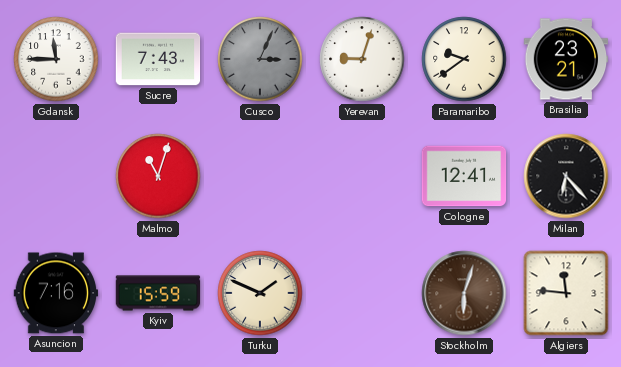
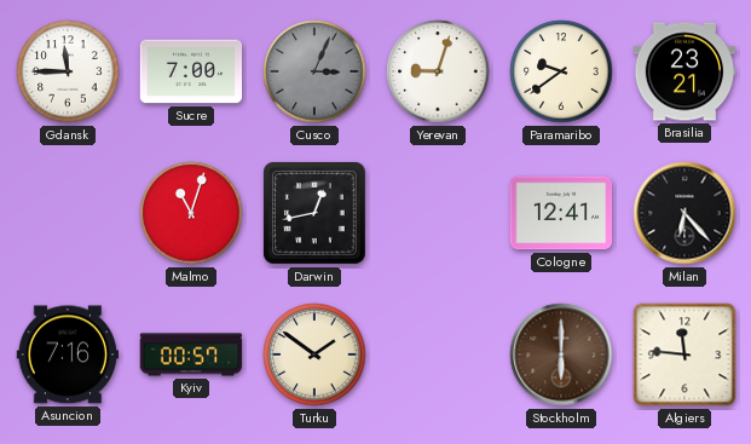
Sucre: 7:43 -> 7:00
Darwin: none -> 12:43
Kyiv: 15:59 -> 00:57
Turku: 1:49 -> 1:51
Stockholm: 6:03 -> 6:00
